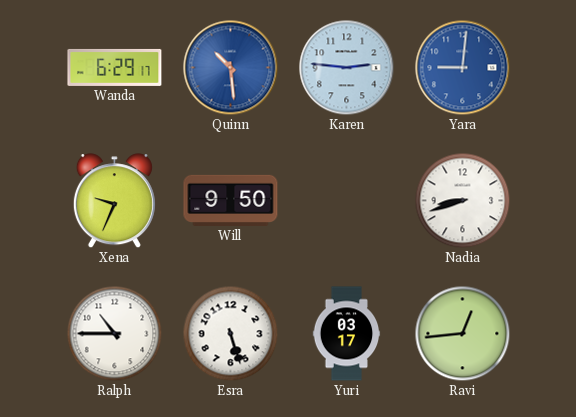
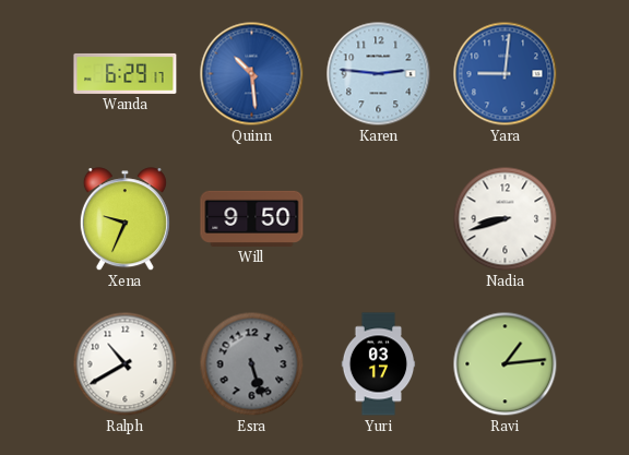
Ralph: 10:45 -> 10:40
Esra dial: white -> grey
Ravi: 12:44 -> 1:14
